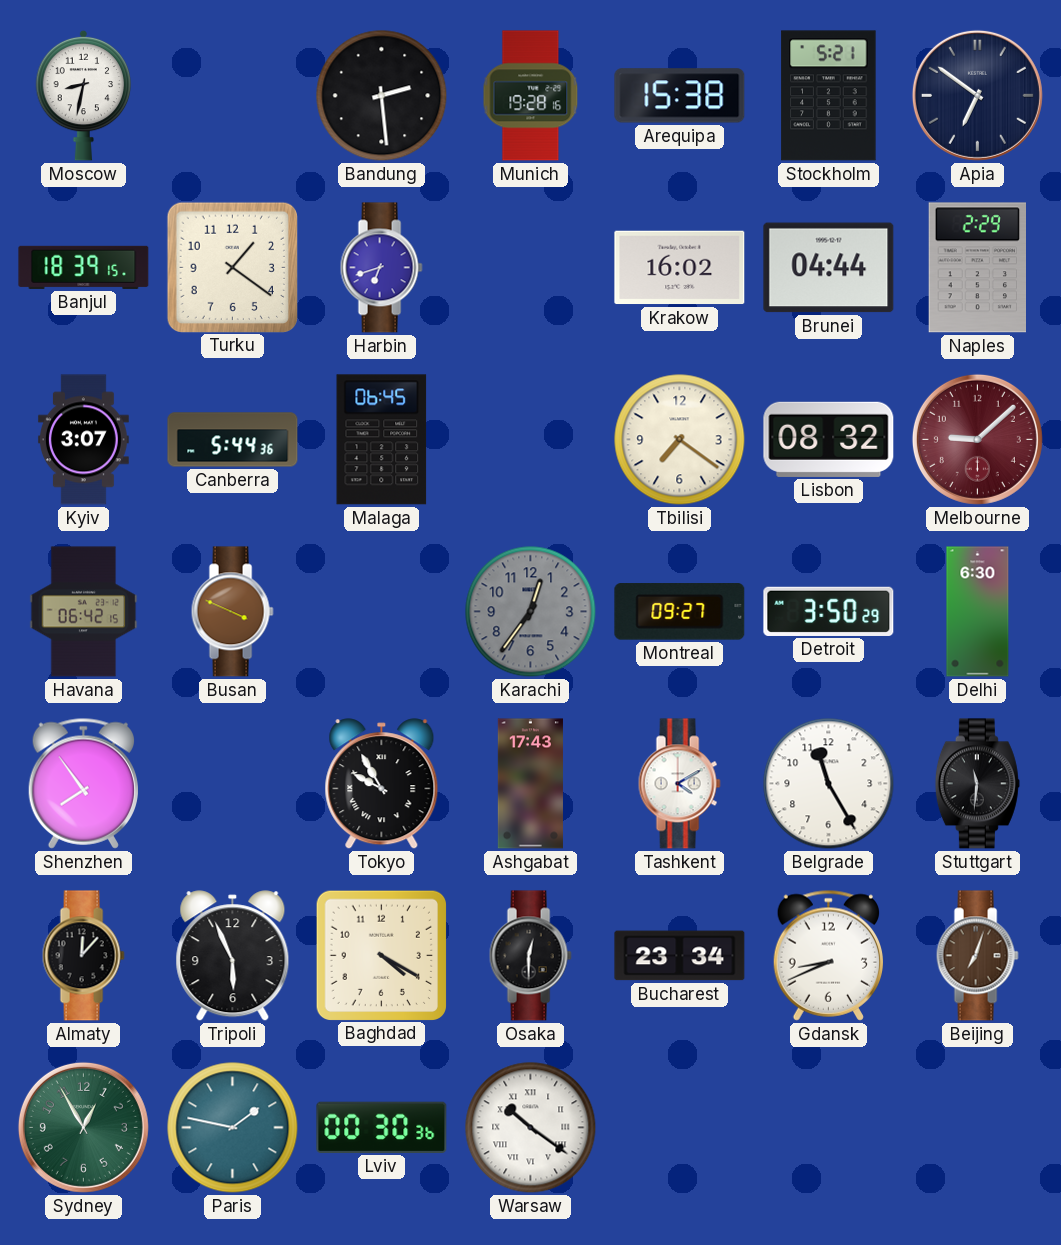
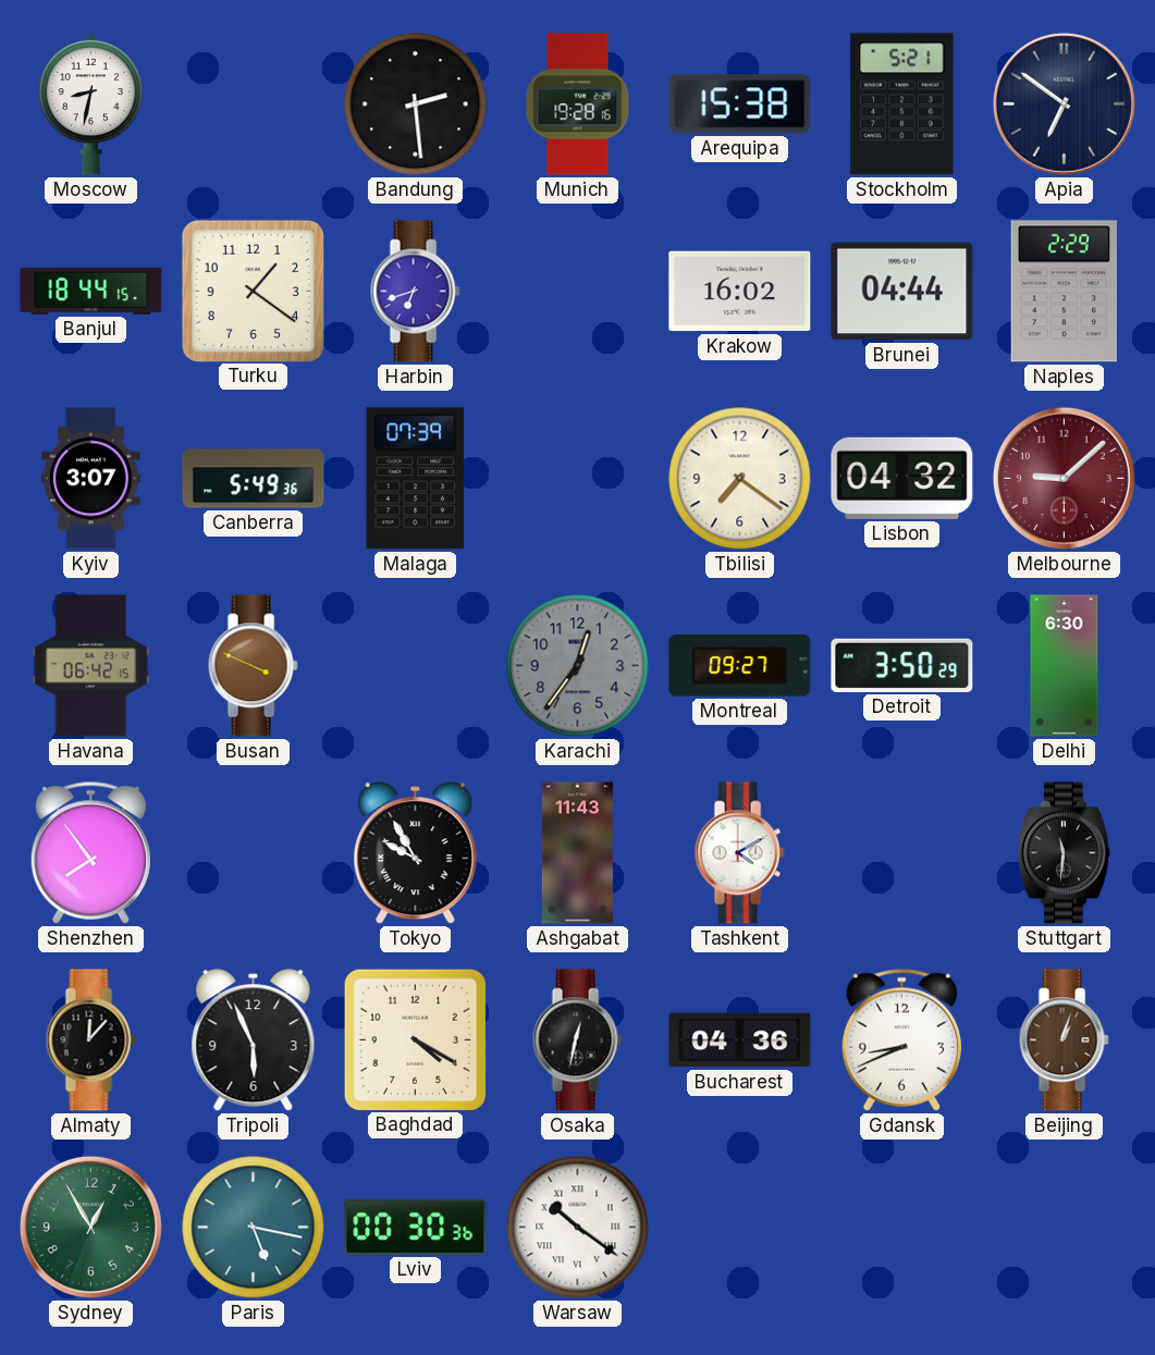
Banjul: 18:39 -> 18:44
Canberra: 5:44 -> 5:49
Malaga: 06:45 -> 07:39
Lisbon: 08:32 -> 04:32
Ashgabat: 17:43 -> 11:43
Belgrade: 11:25 -> none
Osaka: 12:30 -> 12:32
Bucharest: 23:34 -> 04:36
Beijing: 7:03 -> 1:03
Paris: 1:47 -> 5:17
